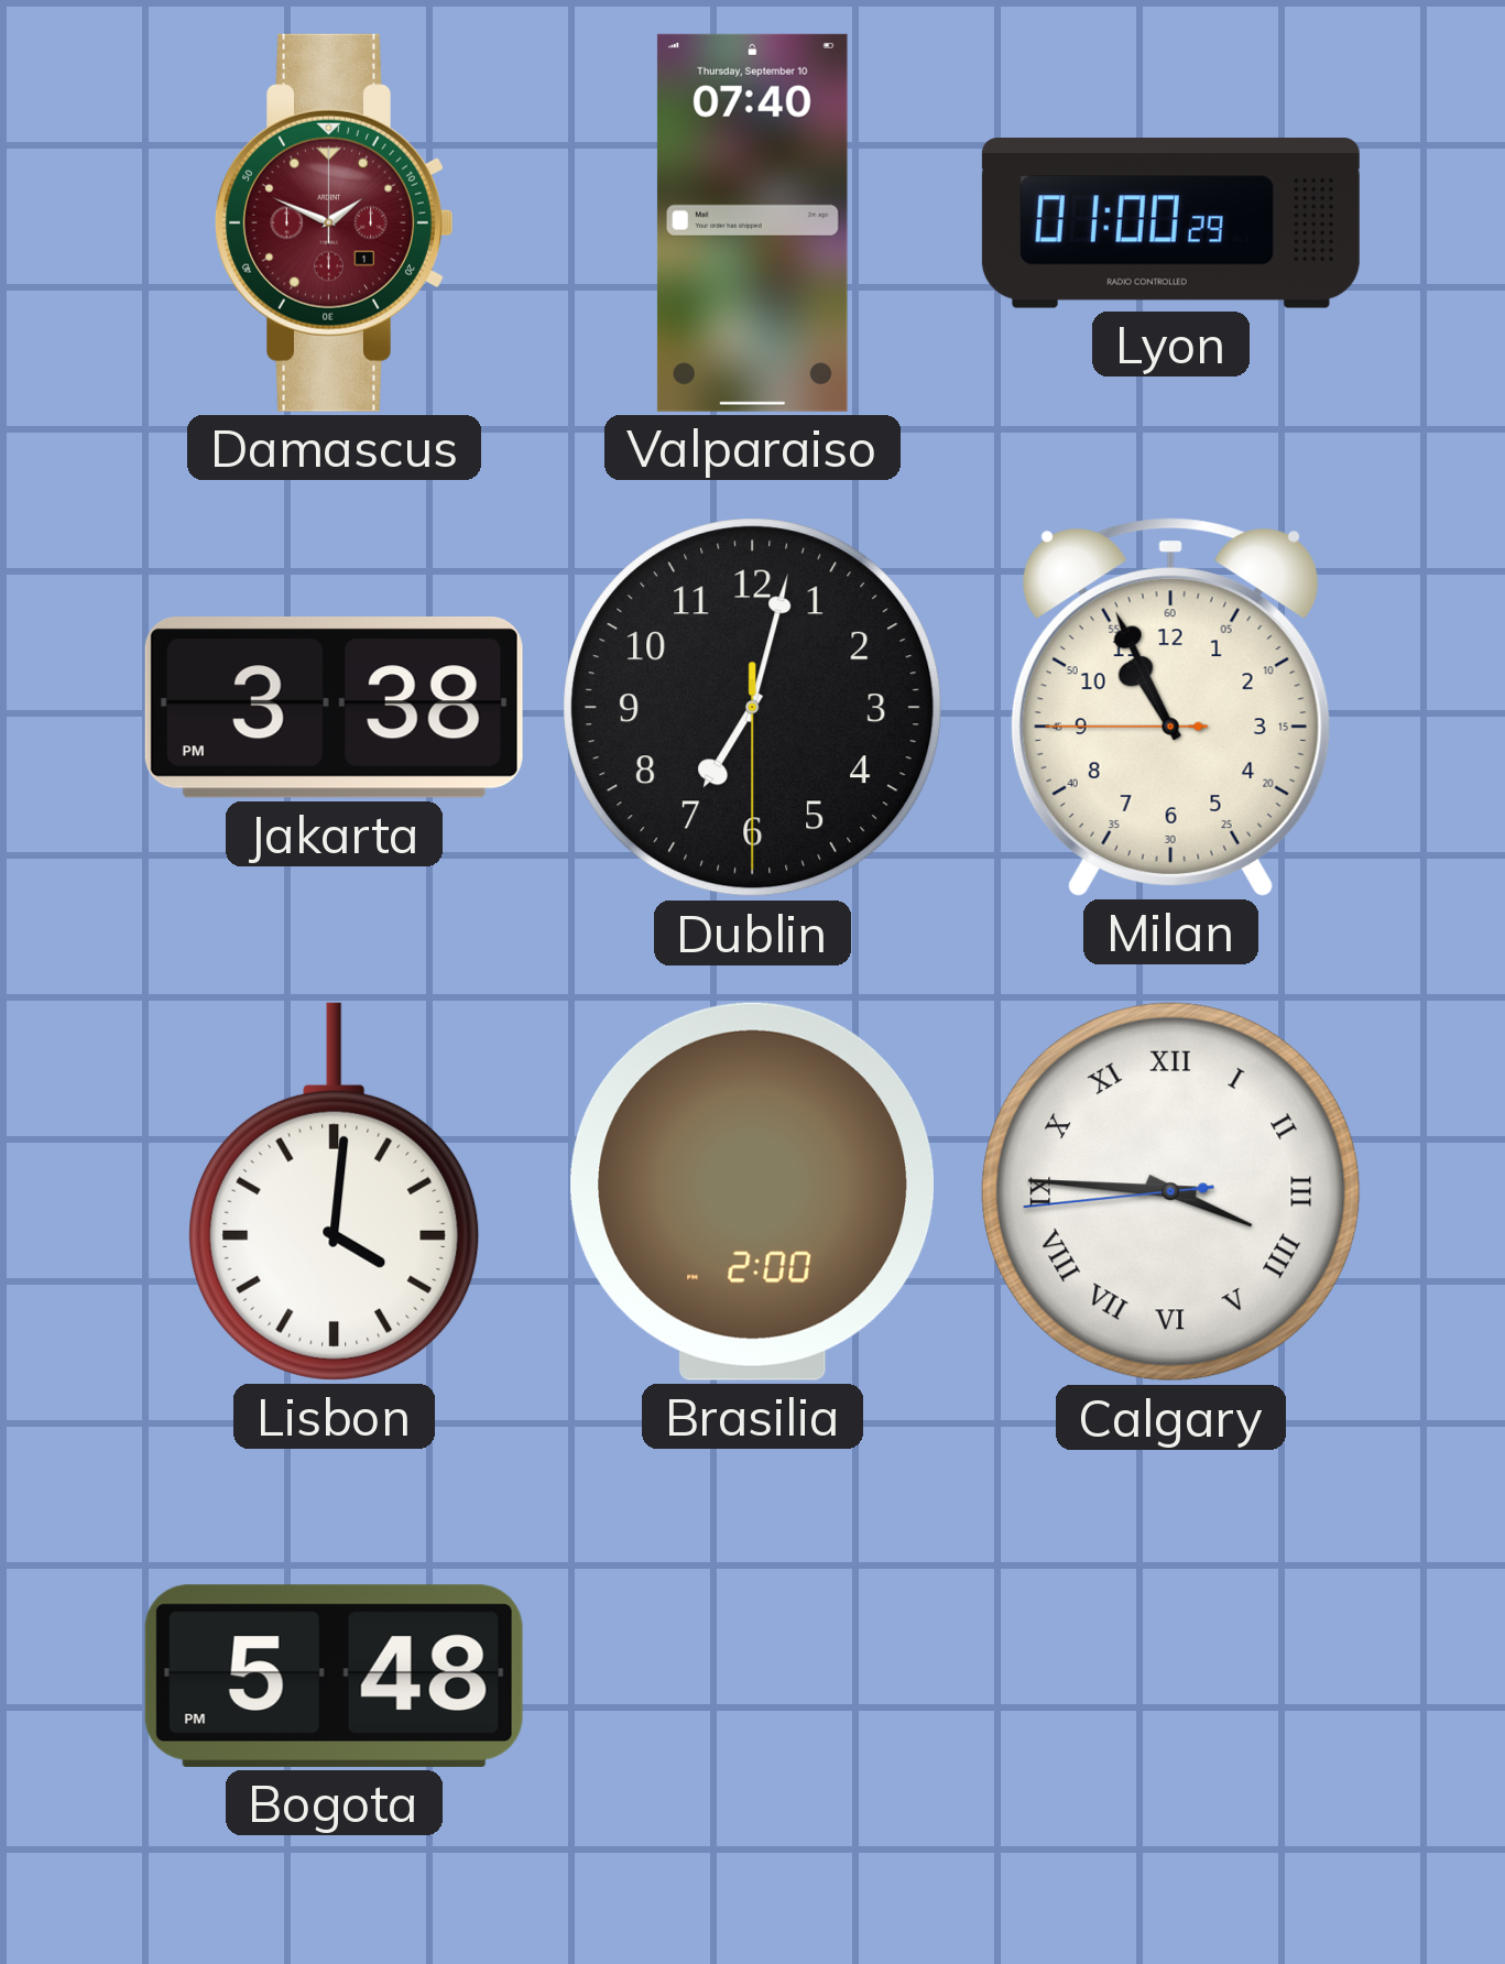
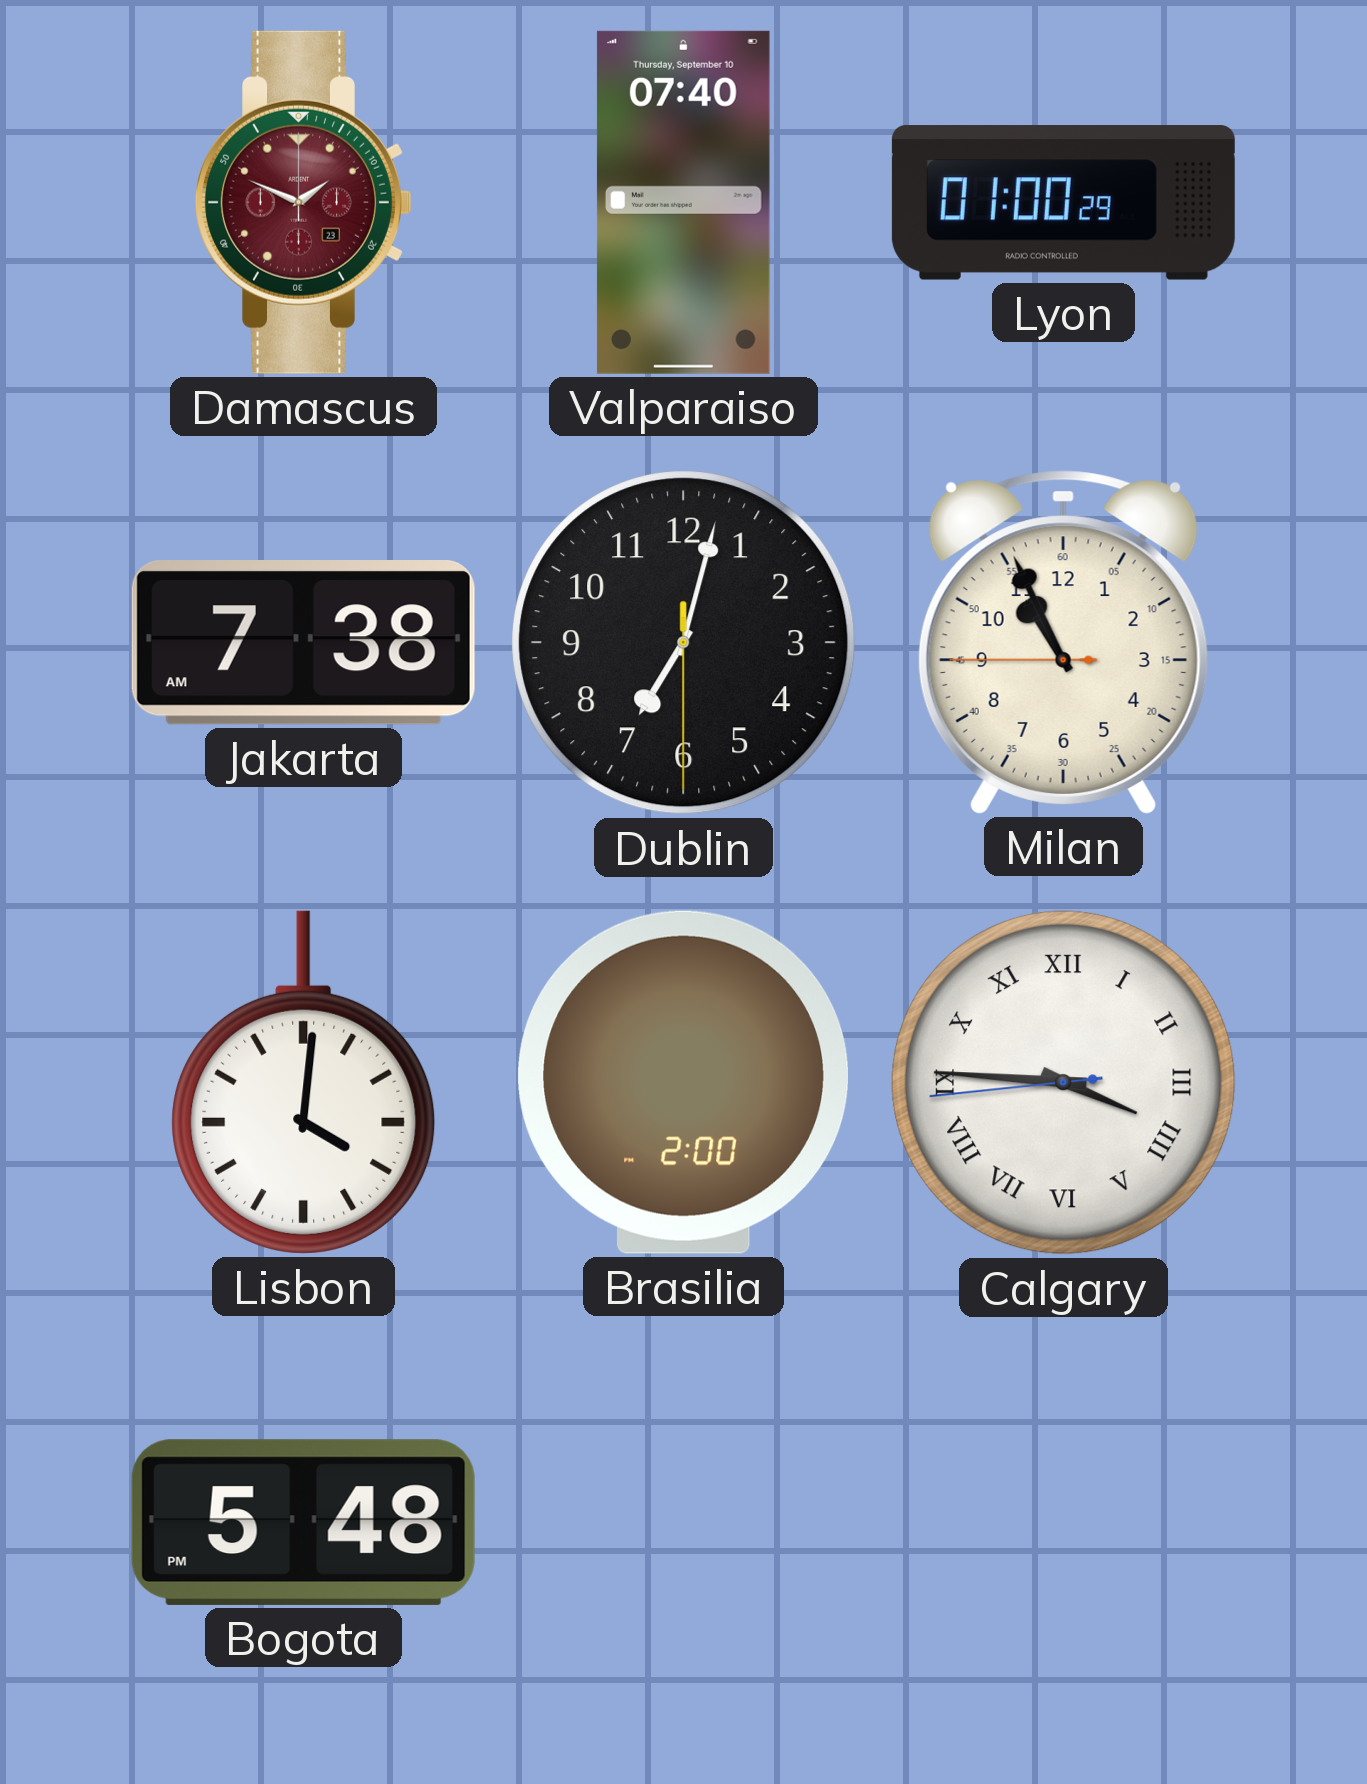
Damascus date: 1 -> 23
Jakarta: 3:38 -> 7:38
